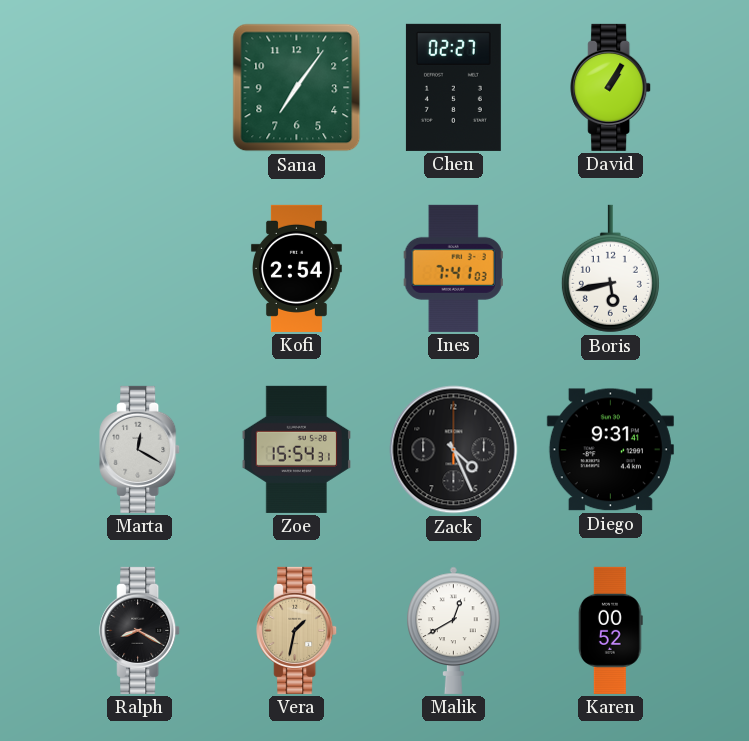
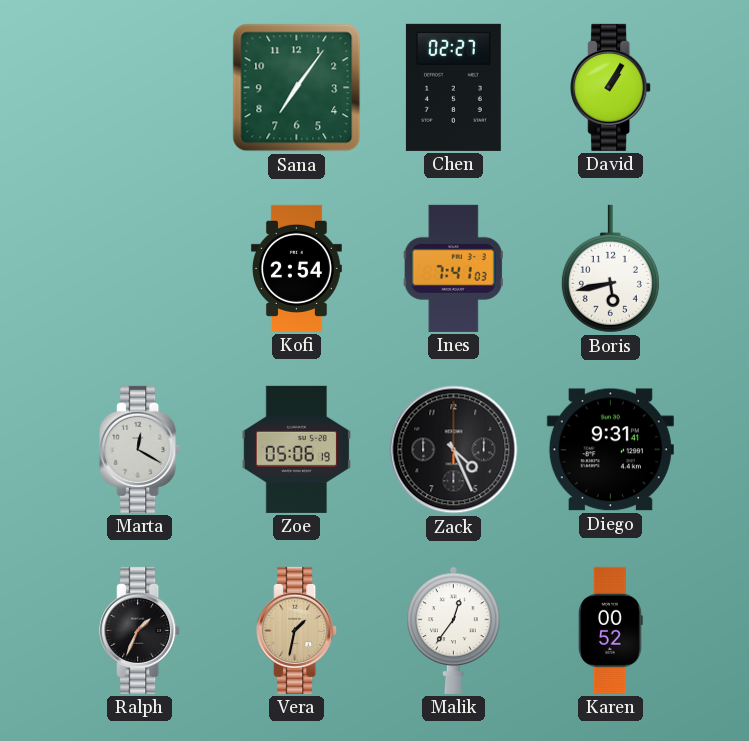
Zoe: 15:54 -> 05:06
Ralph: 8:20 -> 1:34
Malik: 12:40 -> 12:36
